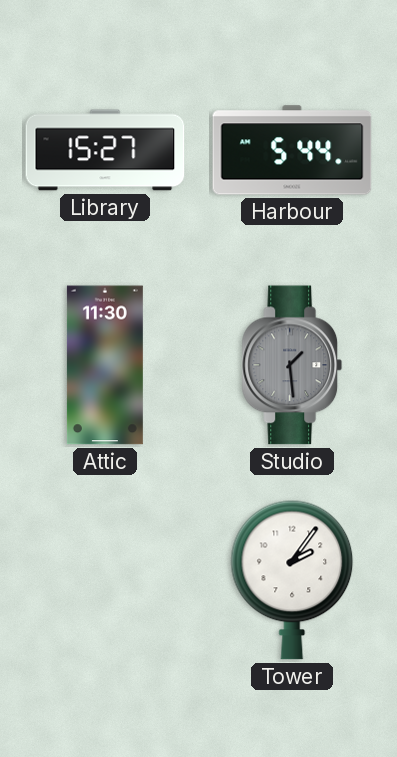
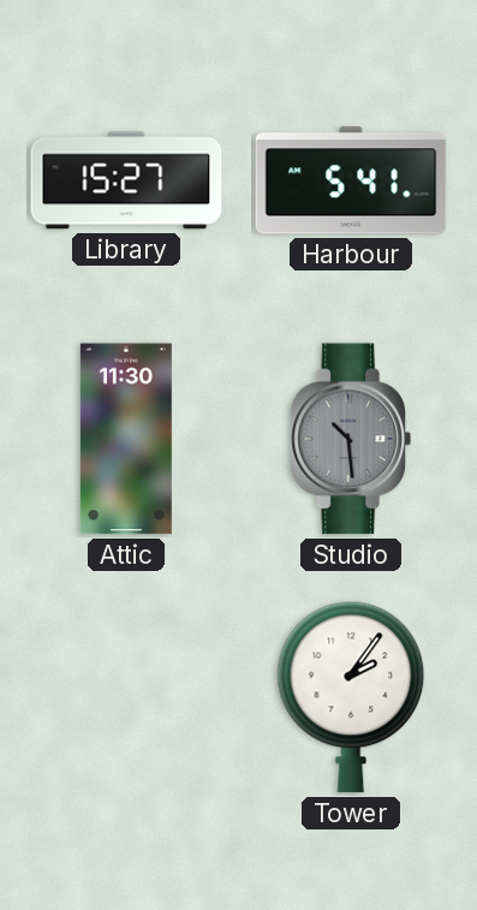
Harbour: 5:44 -> 5:41
Studio: 1:29 -> 10:29
